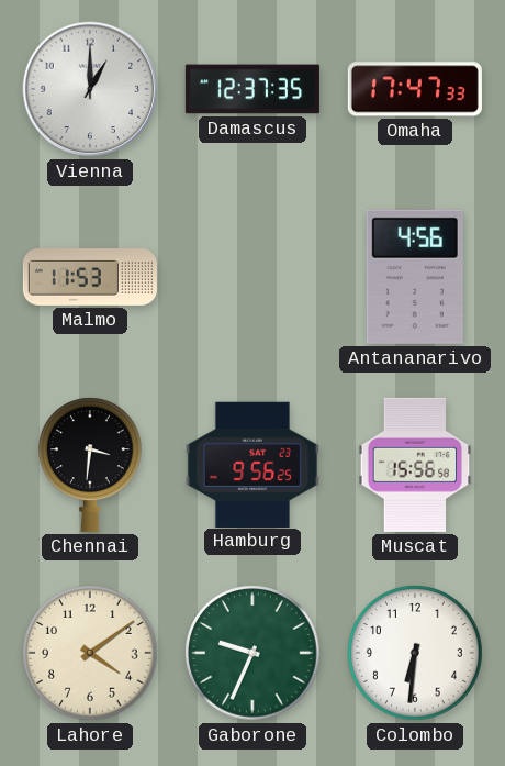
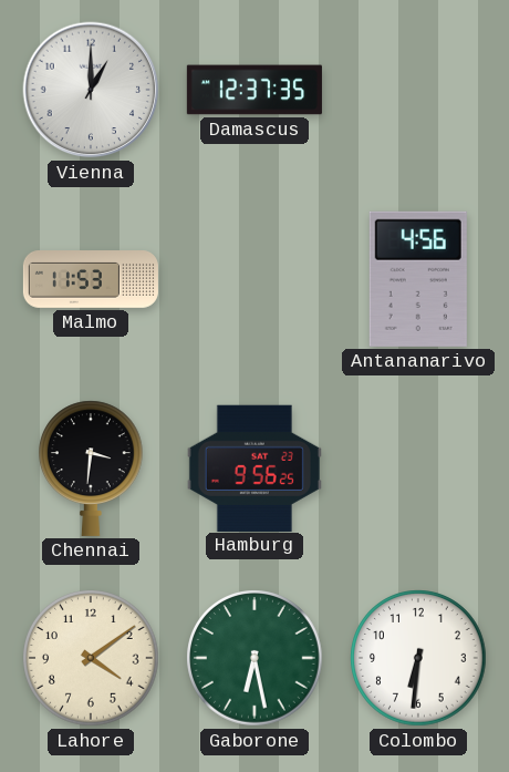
Omaha: 17:47 -> none
Muscat: 15:56 -> none
Gaborone: 9:34 -> 6:28
